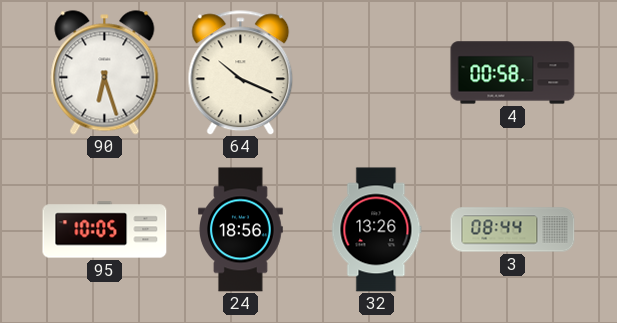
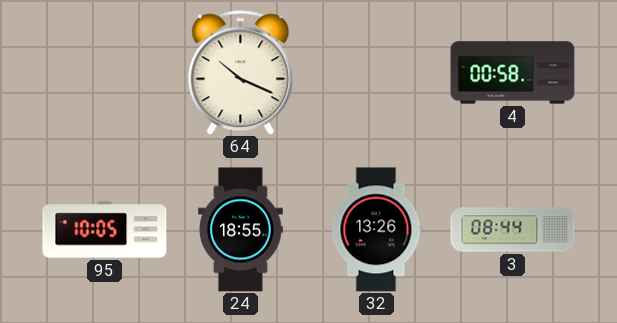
90: 6:27 -> none
24: 18:56 -> 18:55
